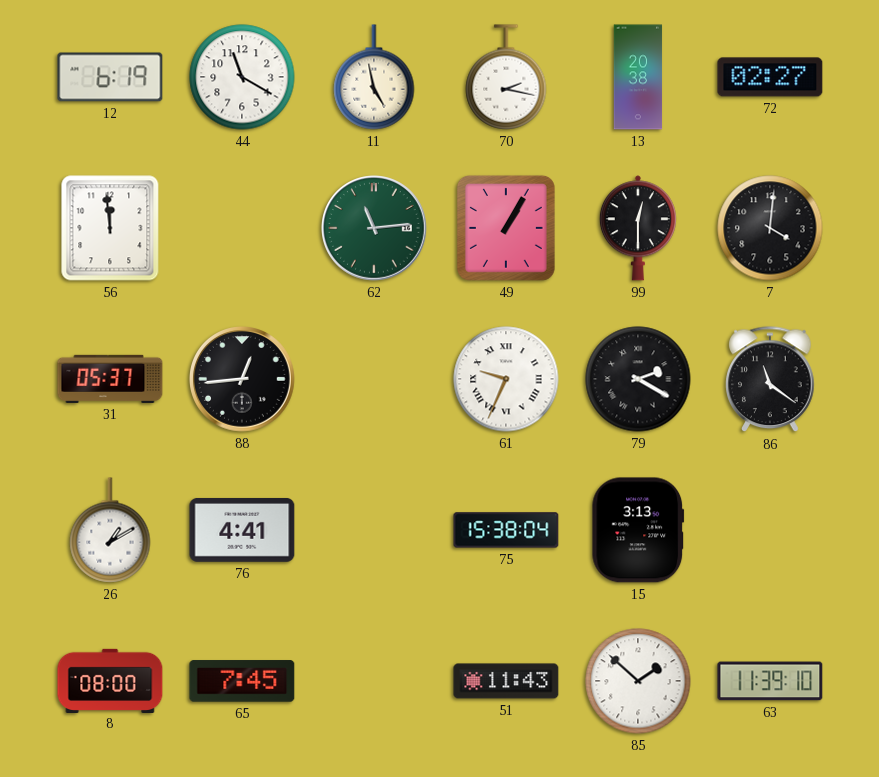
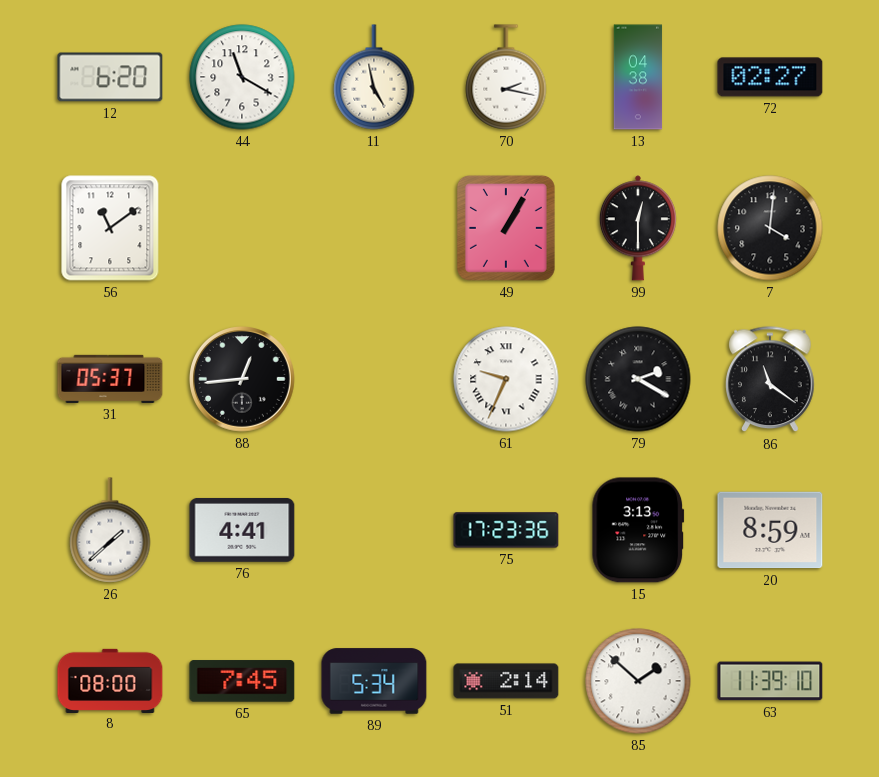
12: 6:19 -> 6:20
13: 20:38 -> 04:38
56: 11:59 -> 11:09
62: 11:14 -> none
26: 1:10 -> 1:38
75: 15:38 -> 17:23
20: none -> 8:59
89: none -> 5:34
51: 11:43 -> 2:14
